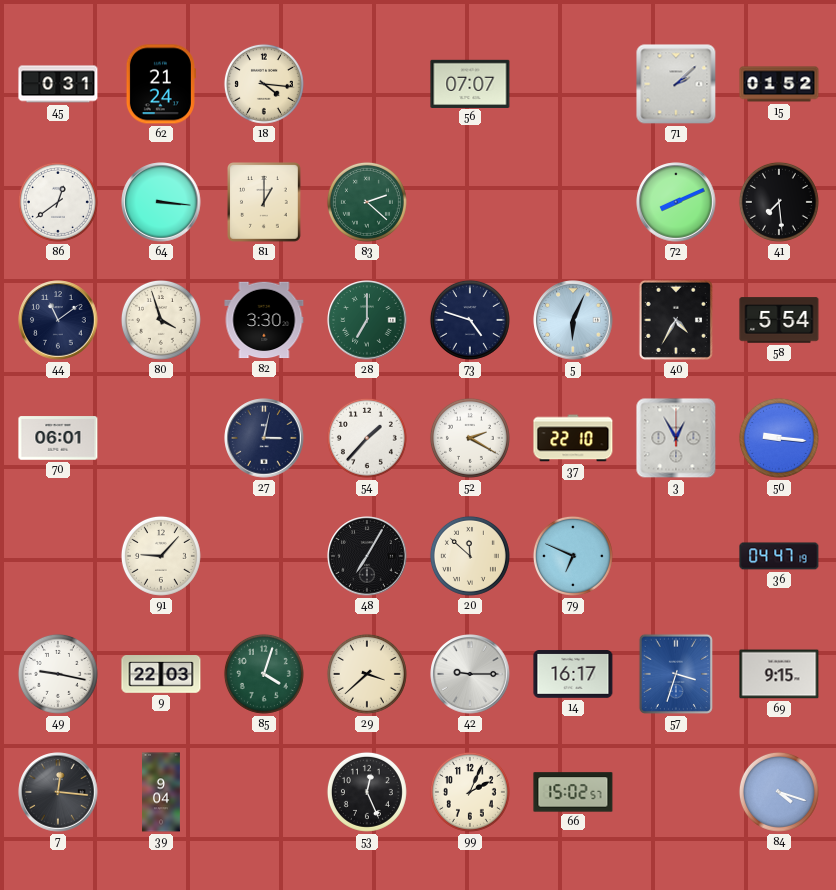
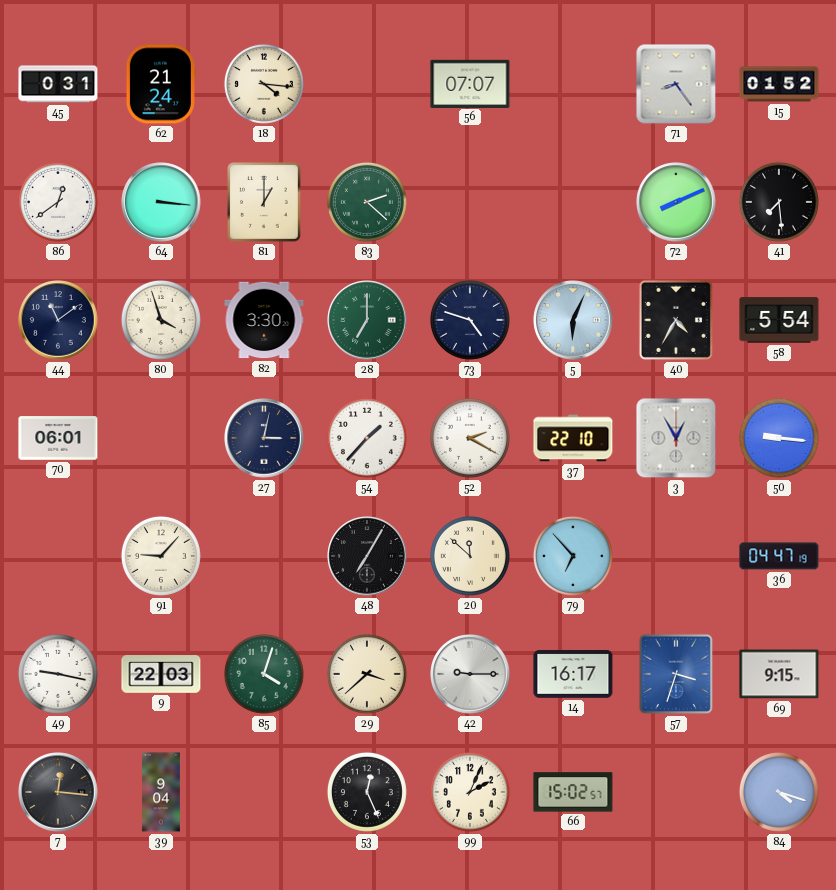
71: 2:08 -> 8:24
79: 6:49 -> 6:53
